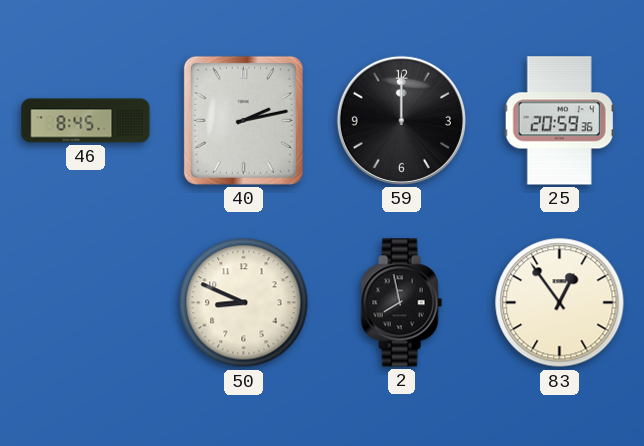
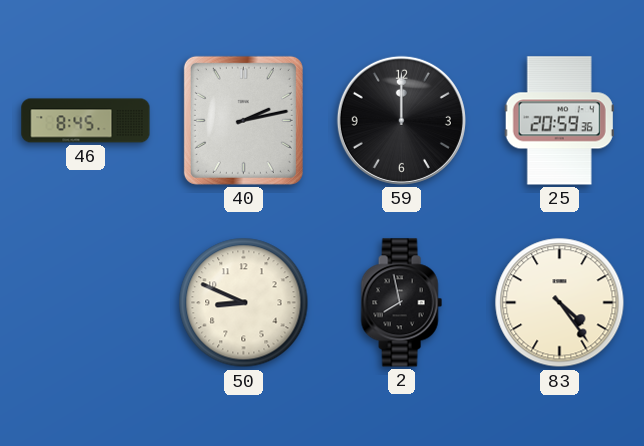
83: 12:54 -> 4:24
